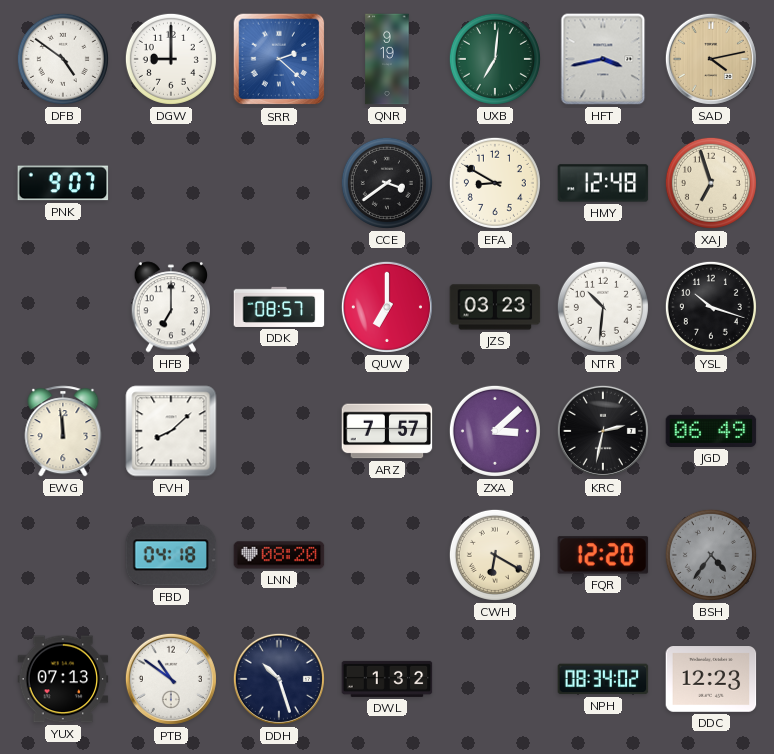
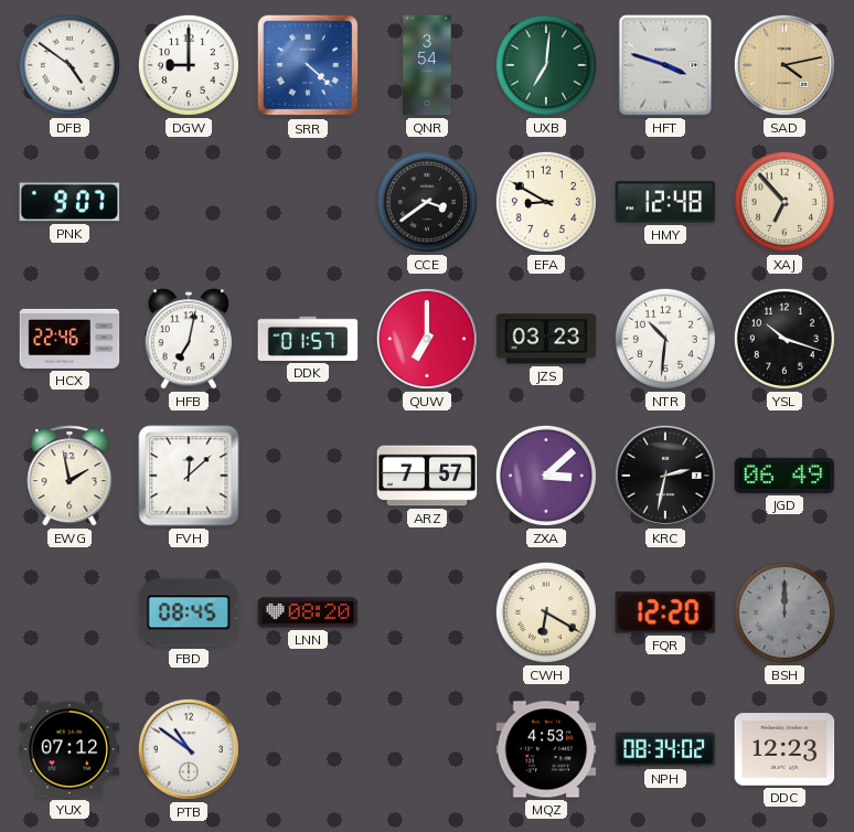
SRR: 2:22 -> 4:22
QNR: 9:19 -> 3:54
HFT: 3:43 -> 3:48
XAJ: 6:57 -> 6:53
HCX: none -> 22:46
HFB: 7:00 -> 7:02
DDK: 08:57 -> 01:57
EWG: 11:59 -> 1:58
FVH: 8:08 -> 12:08
FBD: 04:18 -> 08:45
BSH: 4:36 -> 12:00
YUX: 07:13 -> 07:12
DDH: 10:27 -> none
DWL: 1:32 -> none
MQZ: none -> 4:53
